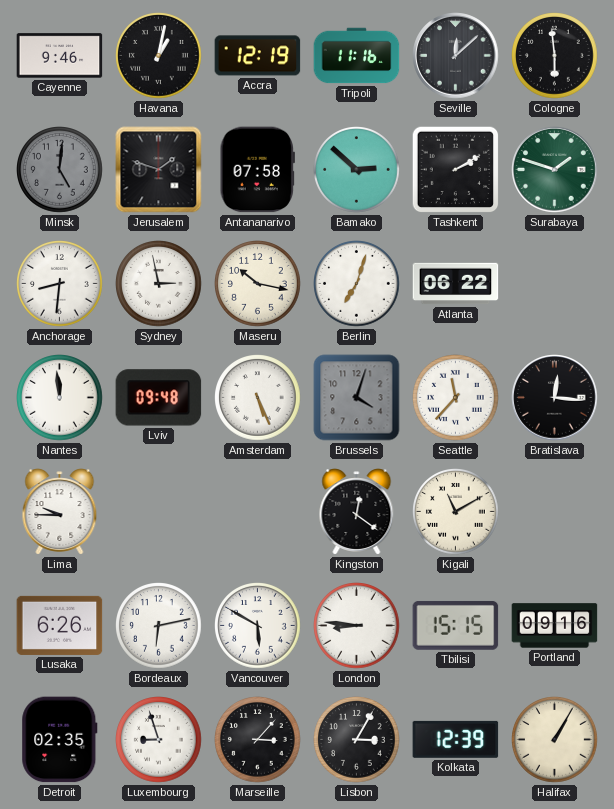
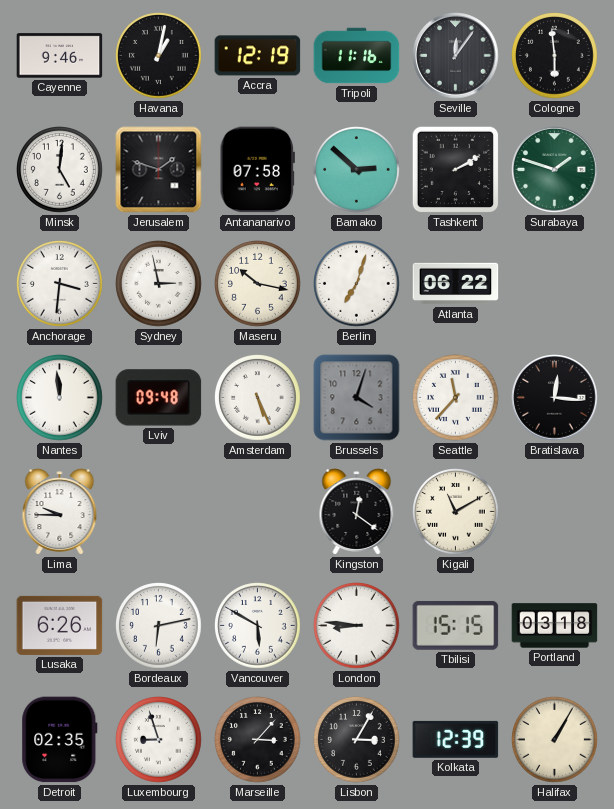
Seville: 12:08 -> 12:06
Minsk dial: grey -> white
Anchorage: 8:31 -> 3:31
Portland: 09:16 -> 03:18
